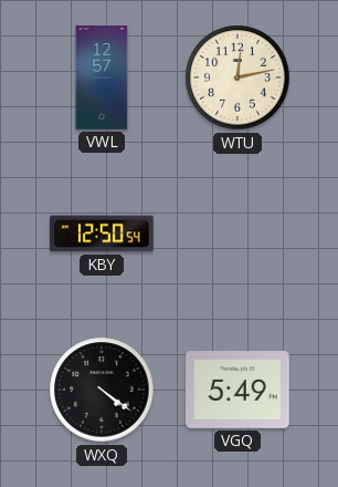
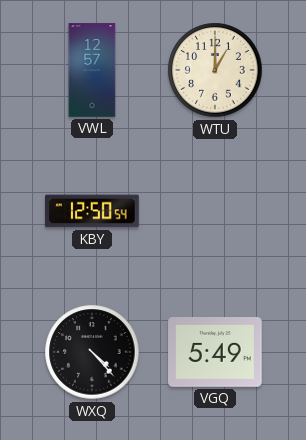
WTU: 12:13 -> 1:00
WXQ: 4:21 -> 4:23
